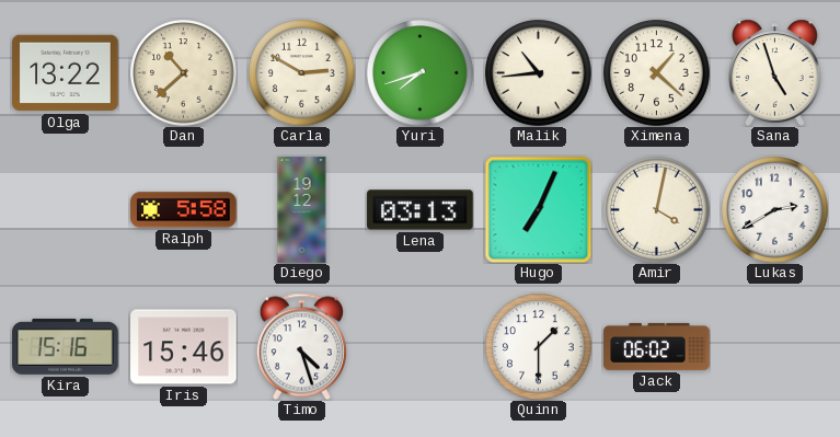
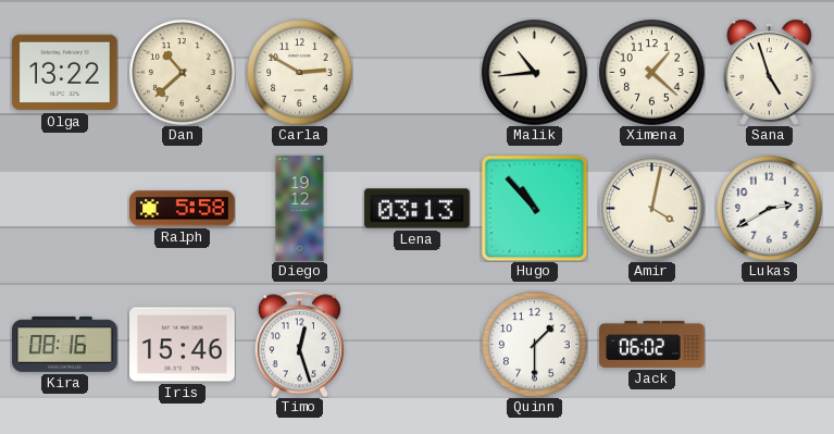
Yuri: 7:42 -> none
Hugo: 7:04 -> 10:53
Kira: 15:16 -> 08:16
Timo: 4:27 -> 12:27
